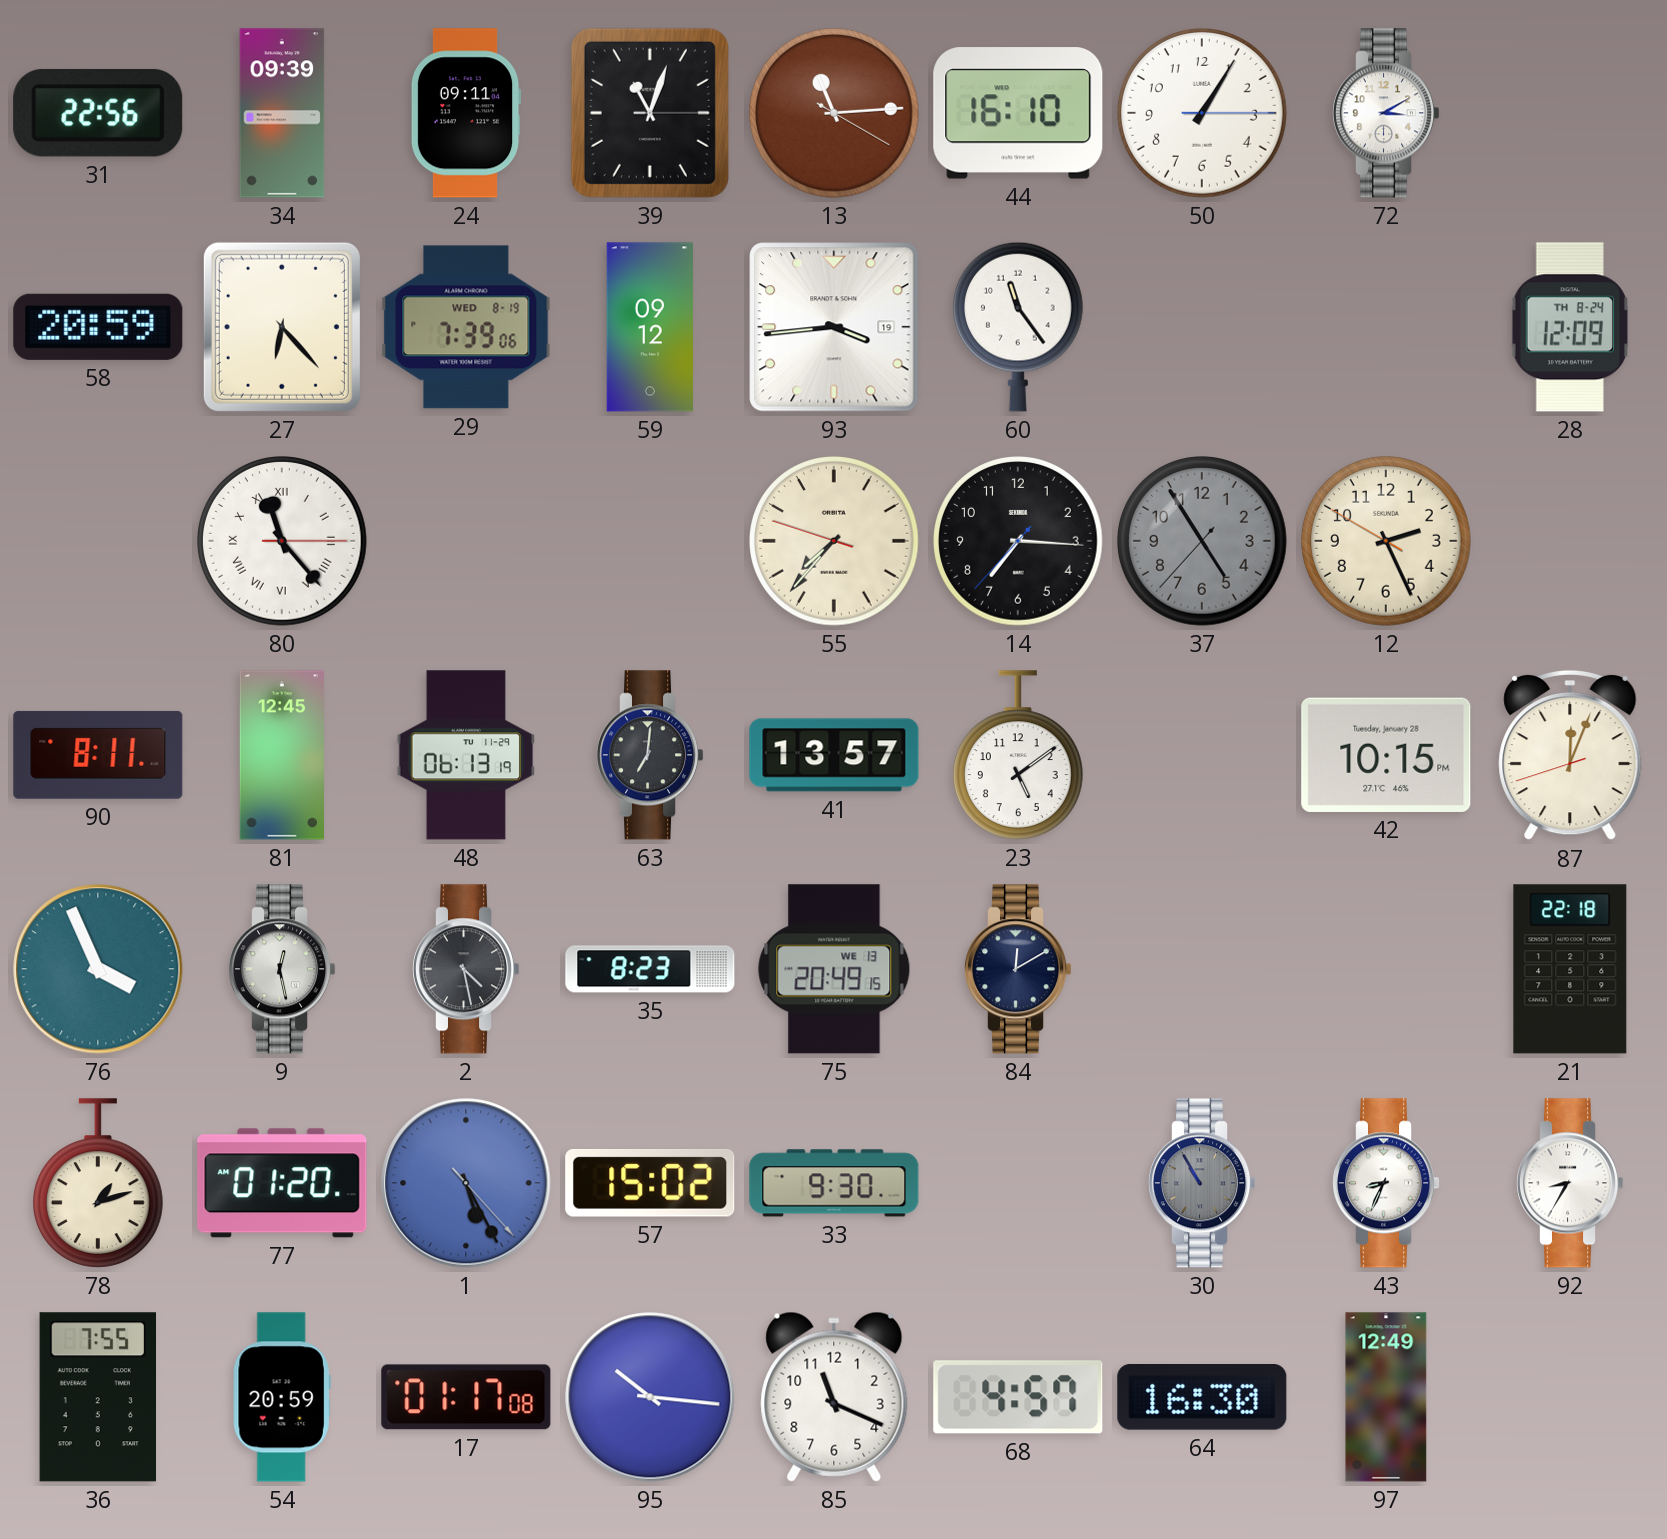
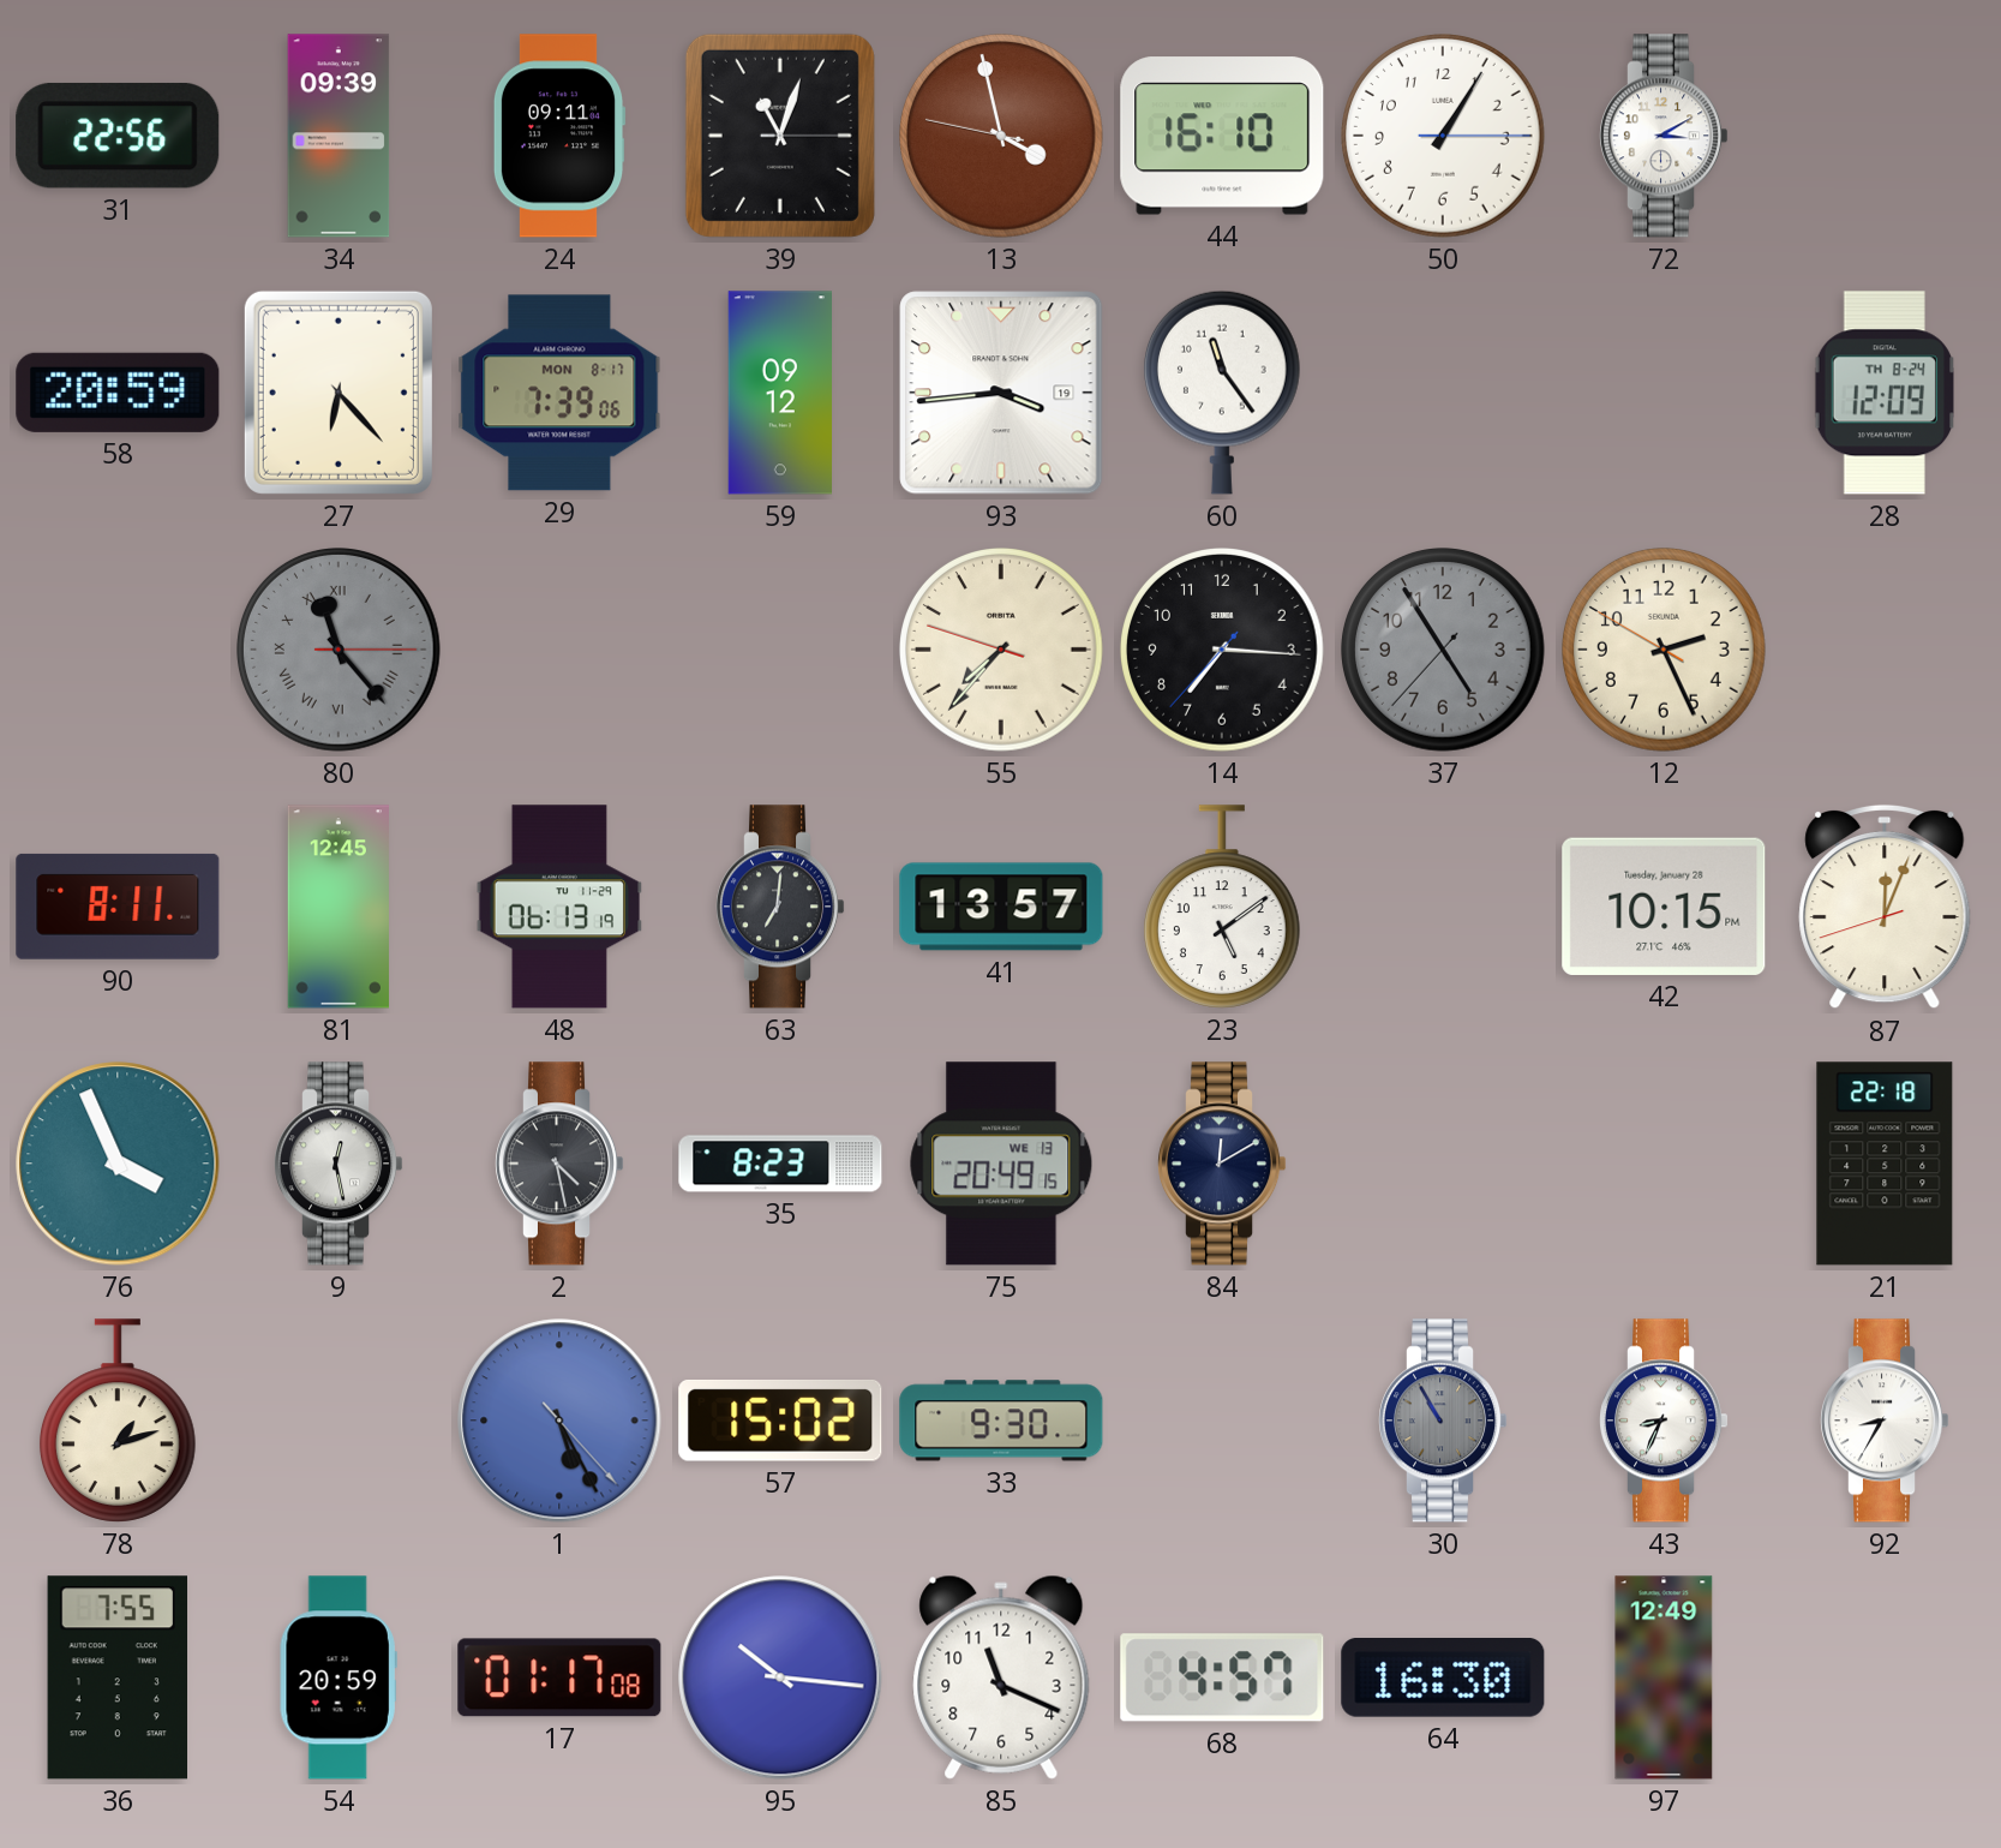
13: 11:14 -> 3:57
29 date: WED 8-19 -> MON 8-17
80 dial: white -> grey
77: 01:20 -> none
